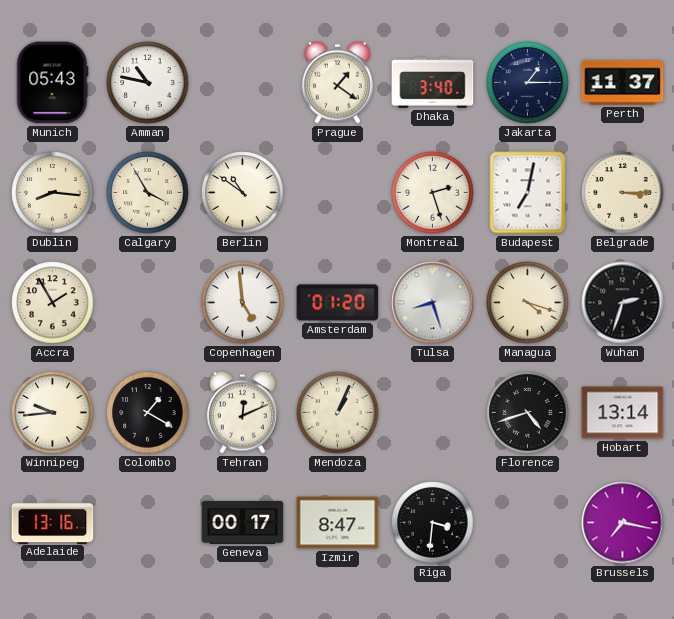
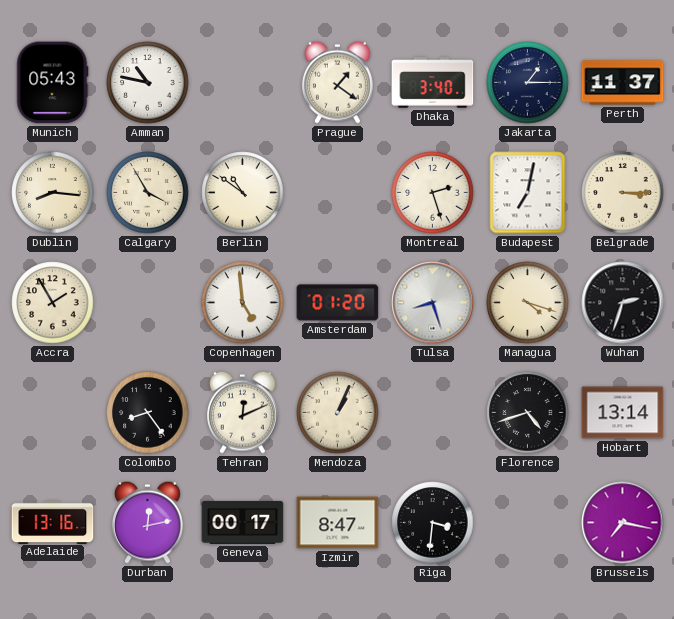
Winnipeg: 9:44 -> none
Colombo: 1:20 -> 8:24
Durban: none -> 12:13
